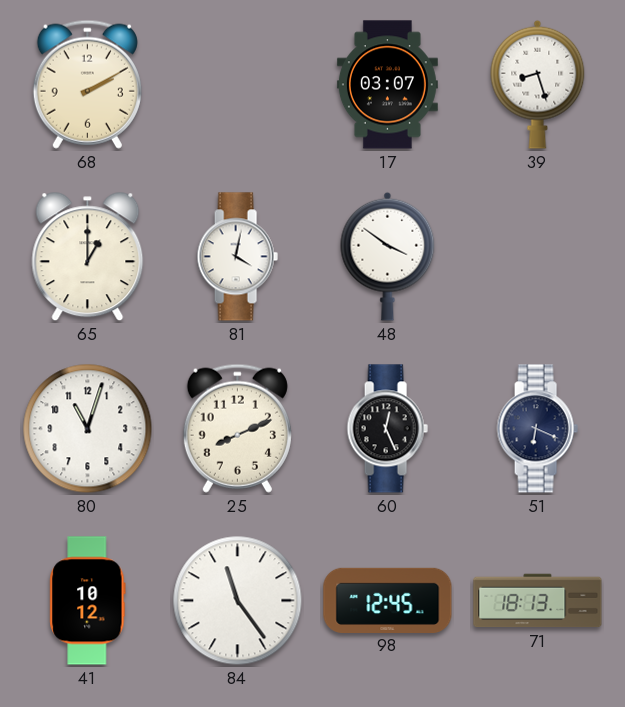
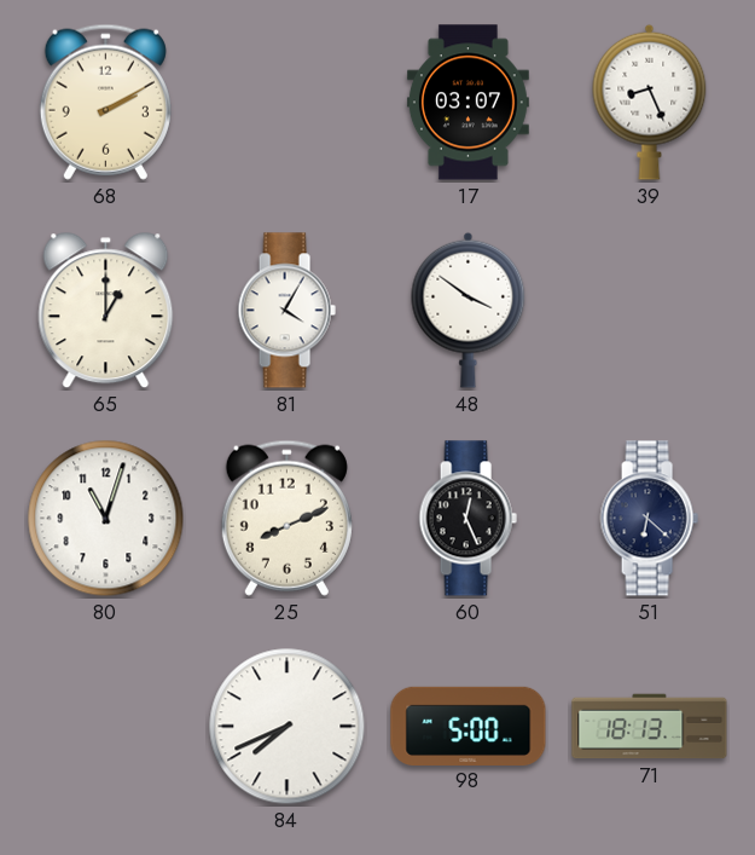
39: 8:27 -> 8:26
81: 4:02 -> 4:05
51: 6:19 -> 6:22
41: 10:12 -> none
84: 11:24 -> 7:41
98: 12:45 -> 5:00
